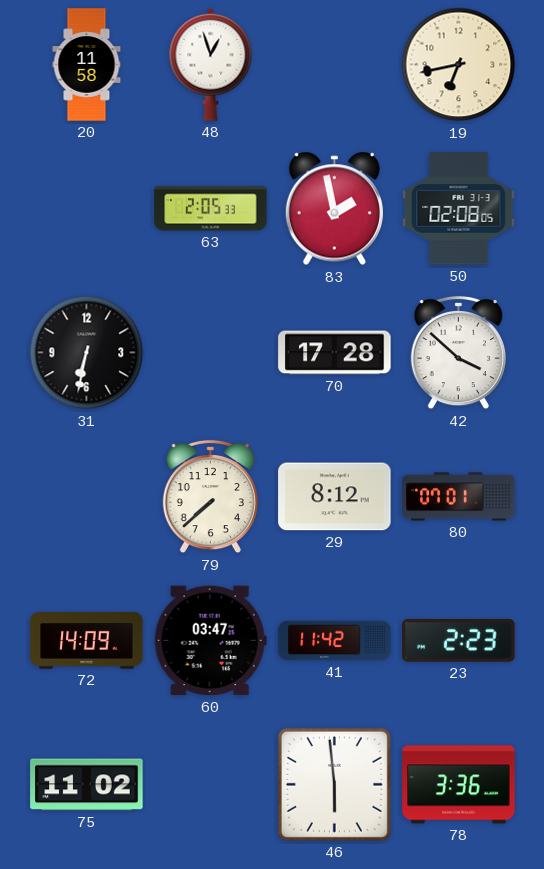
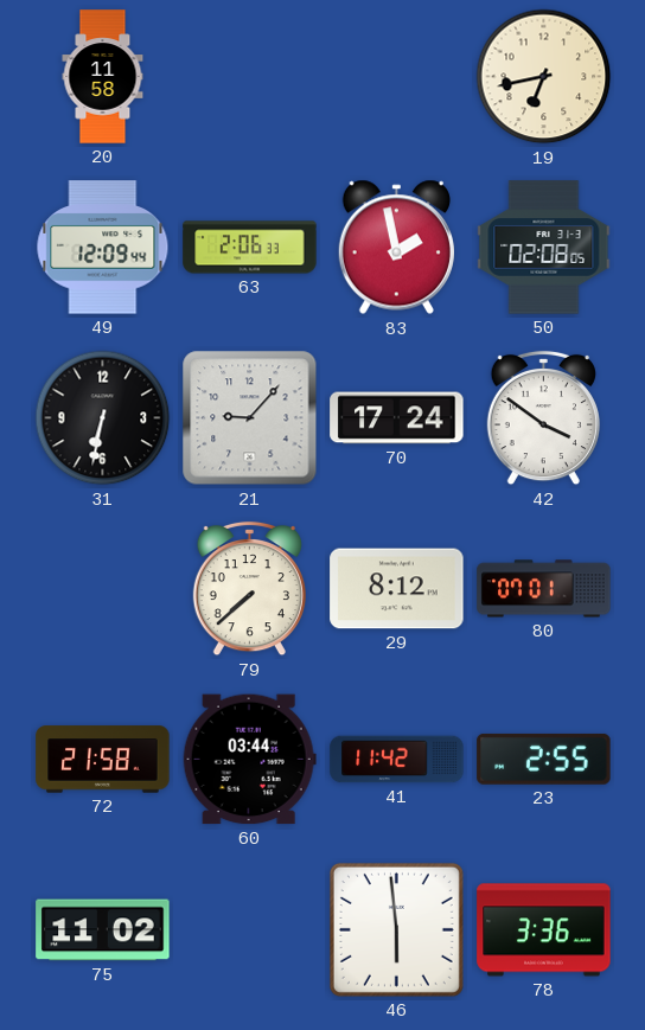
48: 12:57 -> none
49: none -> 12:09
63: 2:05 -> 2:06
21: none -> 9:07
70: 17:28 -> 17:24
42: 3:52 -> 3:51
72: 14:09 -> 21:58
60: 03:47 -> 03:44
23: 2:23 -> 2:55
